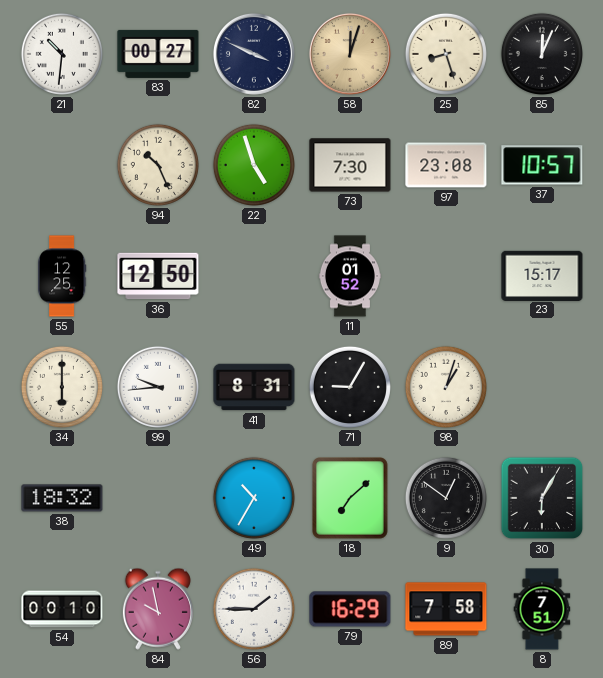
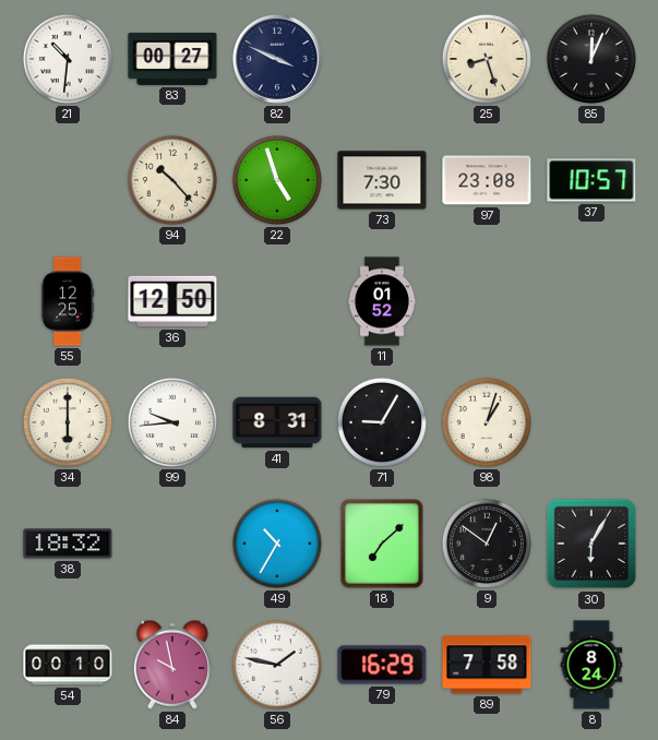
58: 12:03 -> none
94: 10:26 -> 10:23
23: 15:17 -> none
56: 1:45 -> 1:47
8: 7:51 -> 8:24
